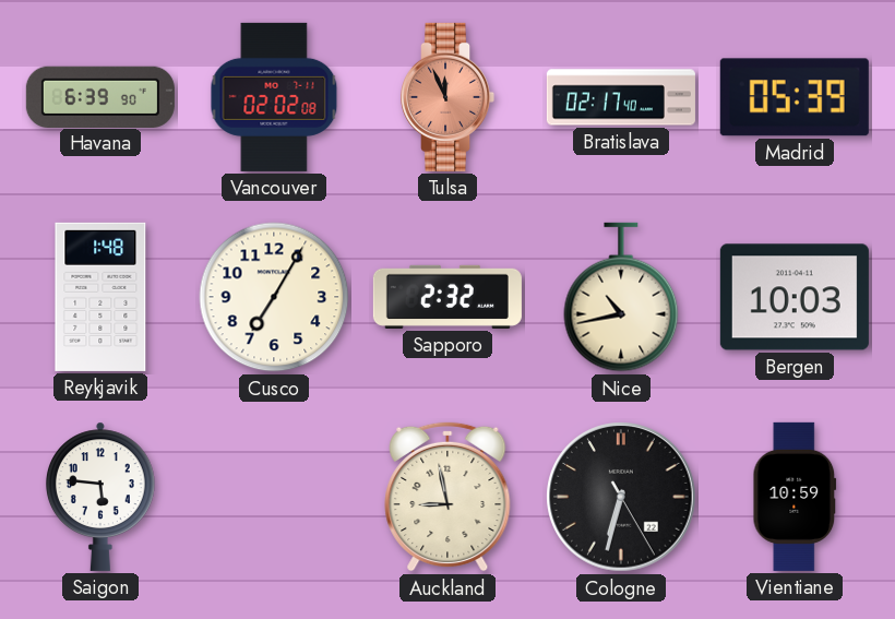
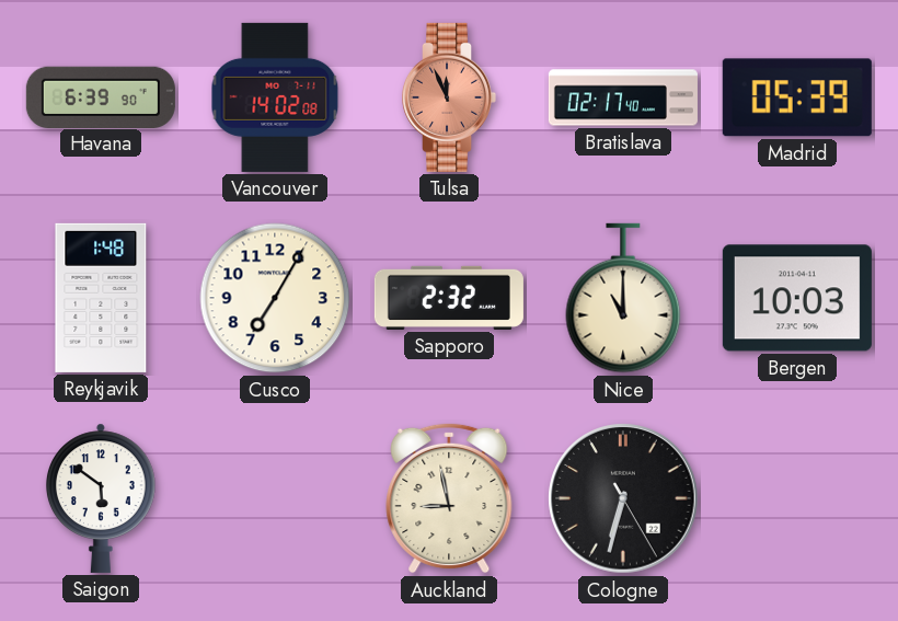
Vancouver: 02:02 -> 14:02
Nice: 10:43 -> 11:00
Saigon: 5:46 -> 5:51
Vientiane: 10:59 -> none
